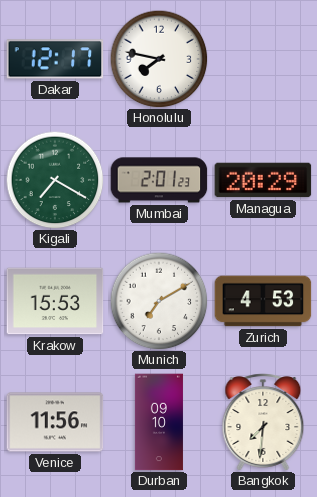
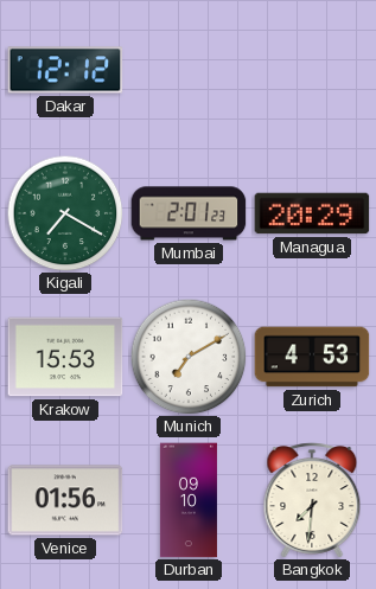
Dakar: 12:17 -> 12:12
Honolulu: 7:47 -> none
Venice: 11:56 -> 01:56
